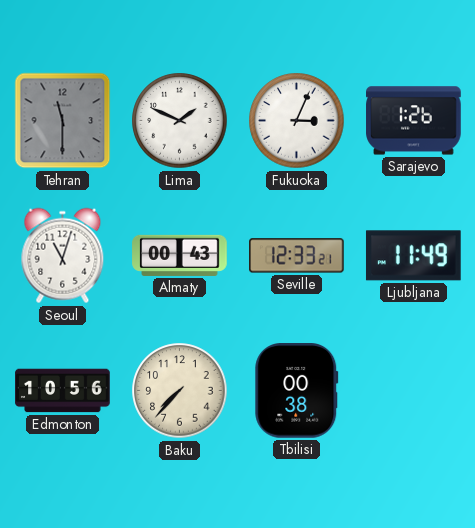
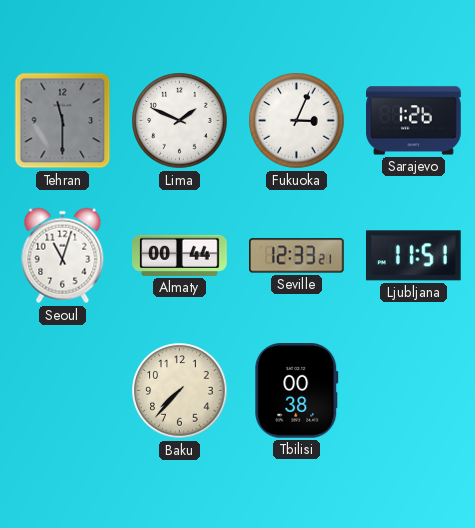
Almaty: 00:43 -> 00:44
Ljubljana: 11:49 -> 11:51
Edmonton: 10:56 -> none
